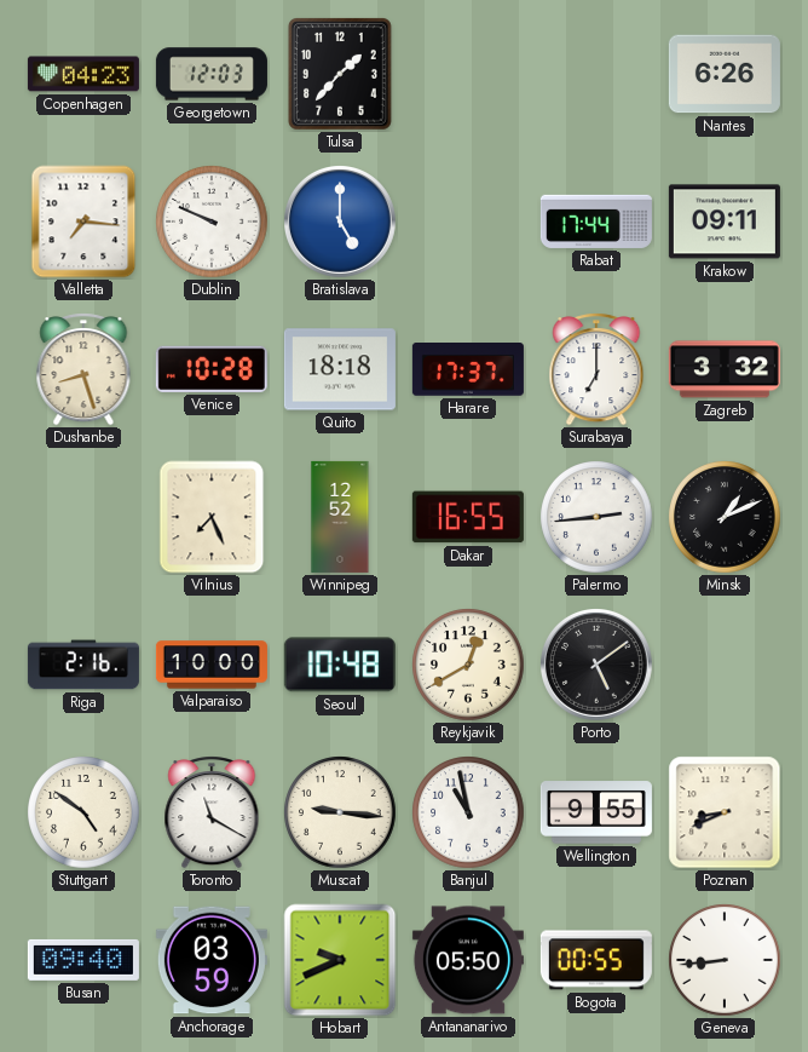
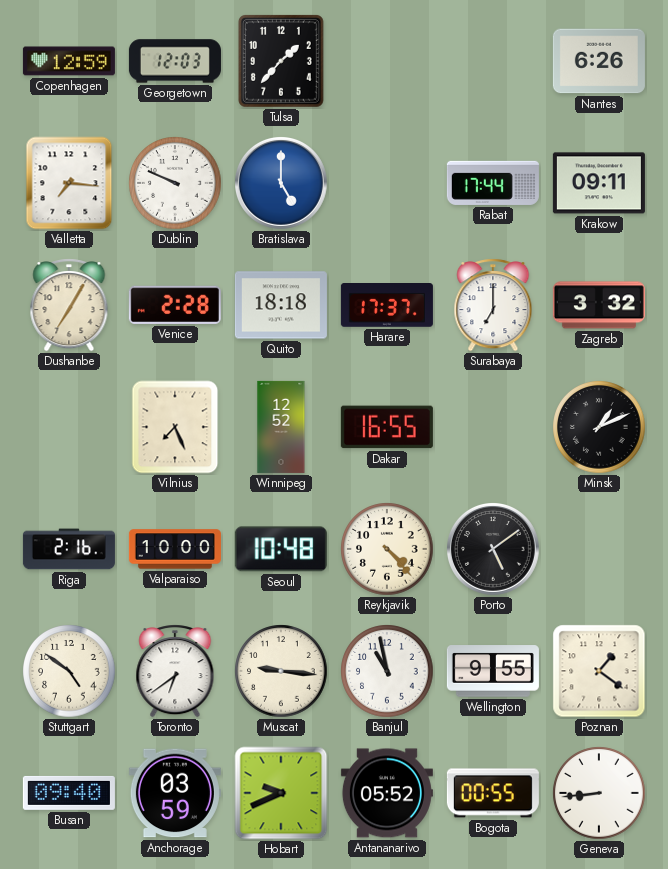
Copenhagen: 04:23 -> 12:59
Dushanbe: 8:27 -> 7:05
Venice: 10:28 -> 2:28
Palermo: 2:44 -> none
Reykjavik: 12:40 -> 4:23
Toronto: 11:20 -> 6:39
Poznan: 8:41 -> 1:21
Antananarivo: 05:50 -> 05:52
